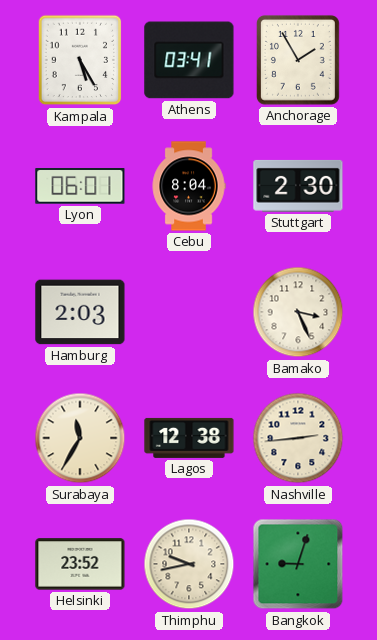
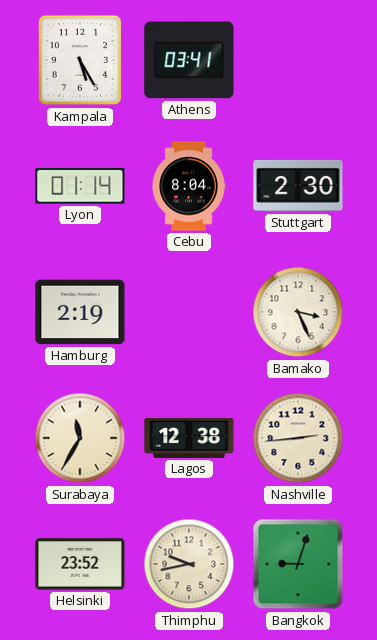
Anchorage: 1:55 -> none
Lyon: 06:01 -> 01:14
Hamburg: 2:03 -> 2:19
